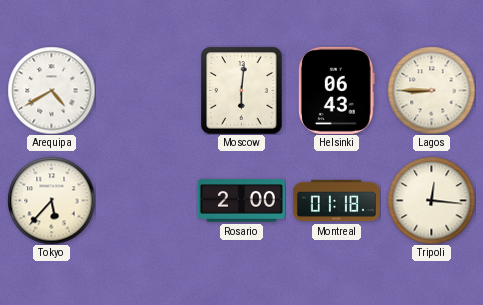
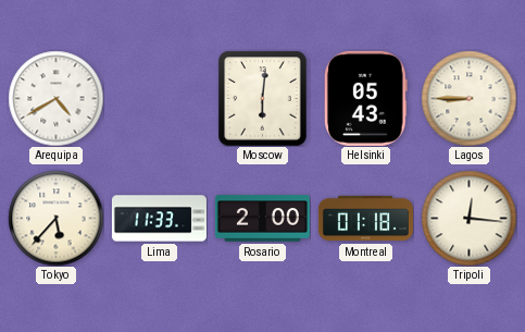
Helsinki: 06:43 -> 05:43
Lima: none -> 11:33
